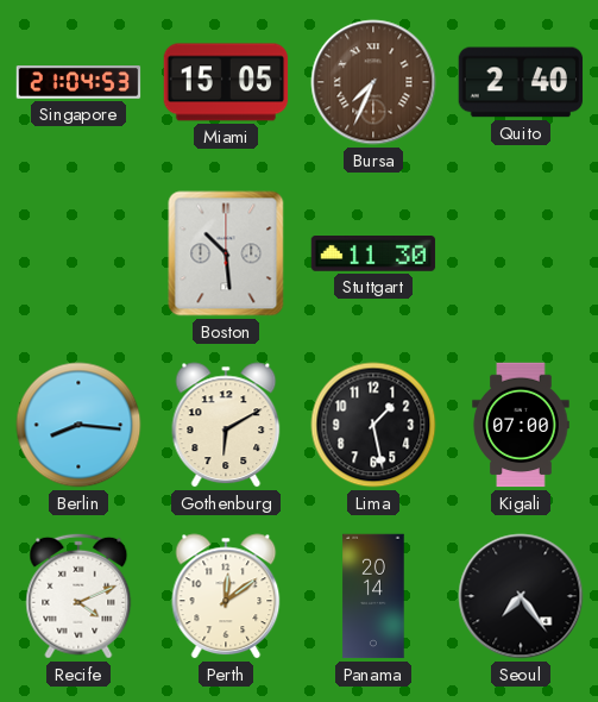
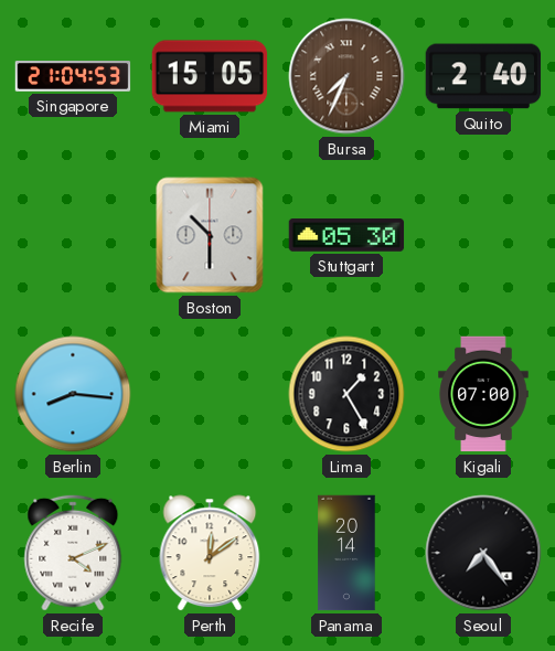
Boston: 10:29 -> 10:30
Stuttgart: 11:30 -> 05:30
Gothenburg: 6:10 -> none
Lima: 1:28 -> 1:25
